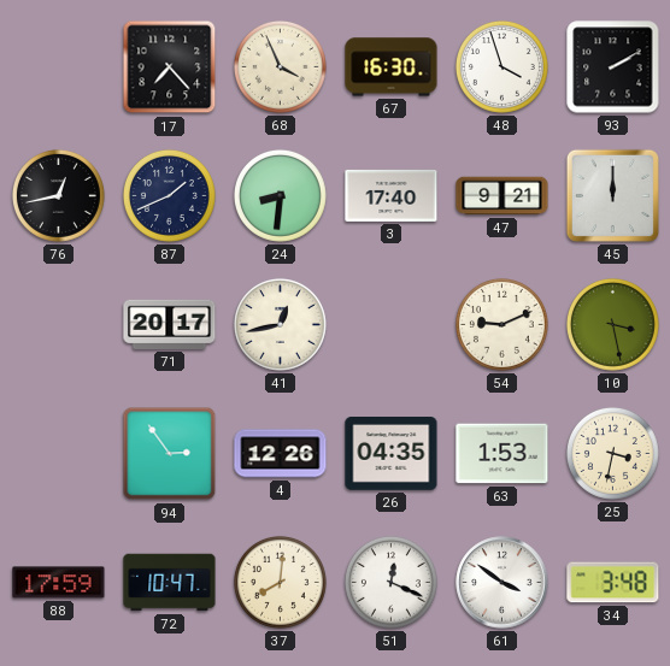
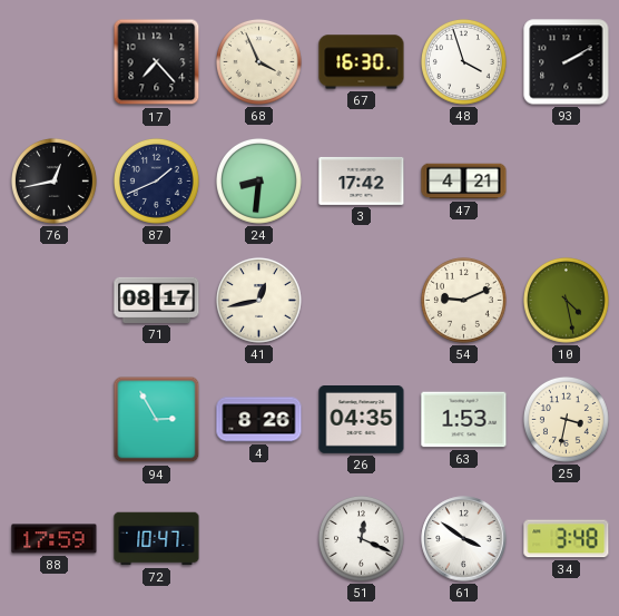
3: 17:40 -> 17:42
47: 9:21 -> 4:21
45: 12:00 -> none
71: 20:17 -> 08:17
10: 3:28 -> 4:28
94: 2:54 -> 2:55
4: 12:26 -> 8:26
37: 8:01 -> none
